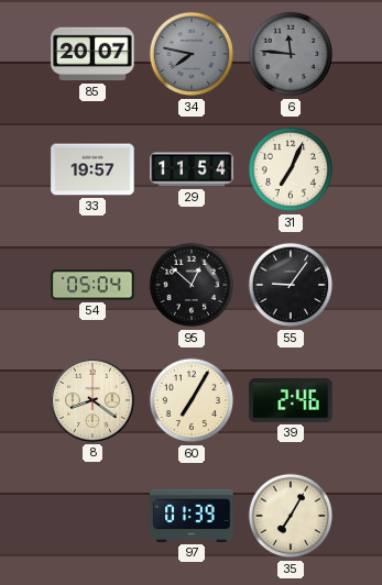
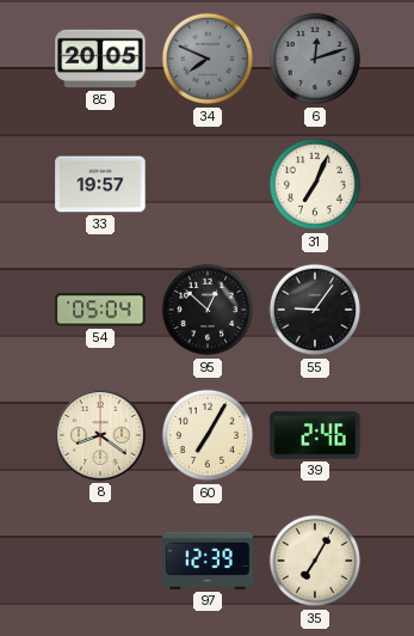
85: 20:07 -> 20:05
34: 7:47 -> 7:49
6: 11:46 -> 12:12
29: 11:54 -> none
97: 01:39 -> 12:39
